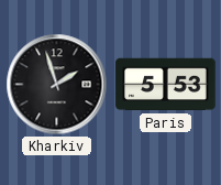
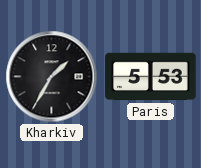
Kharkiv: 1:57 -> 1:35
